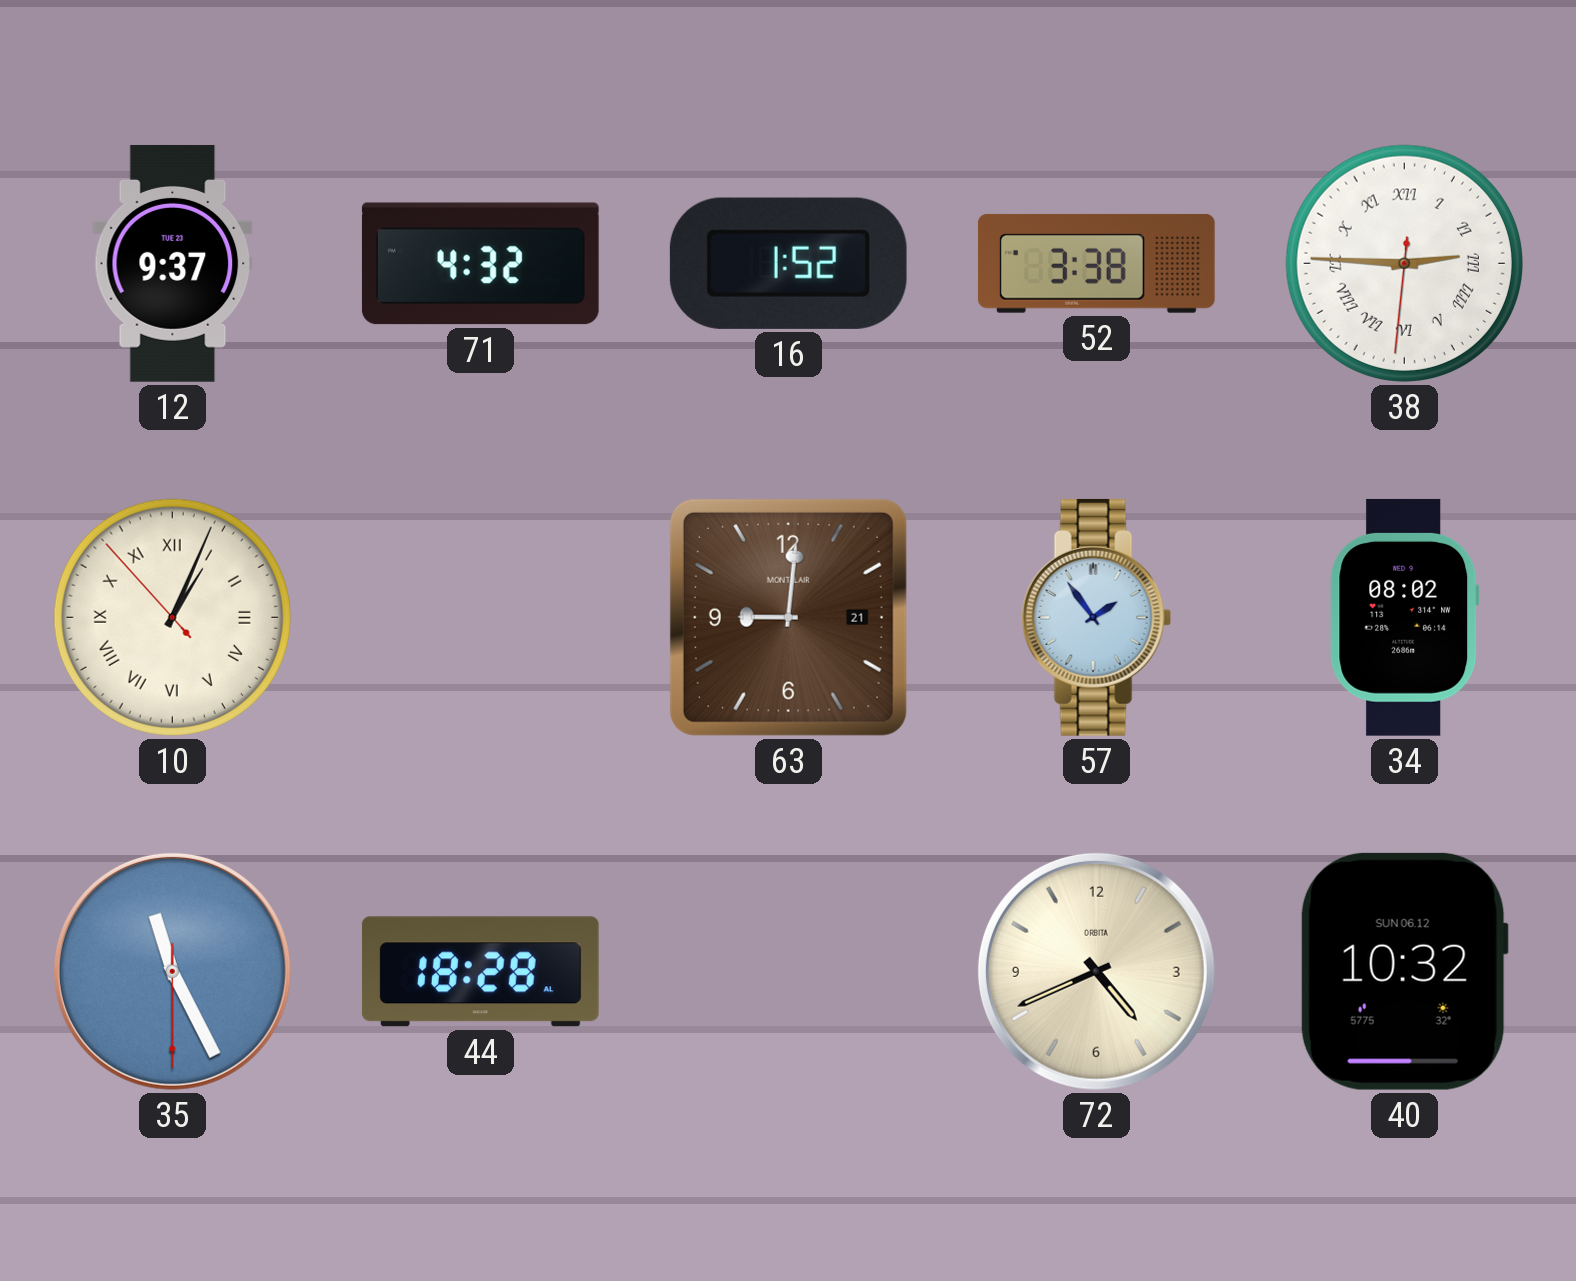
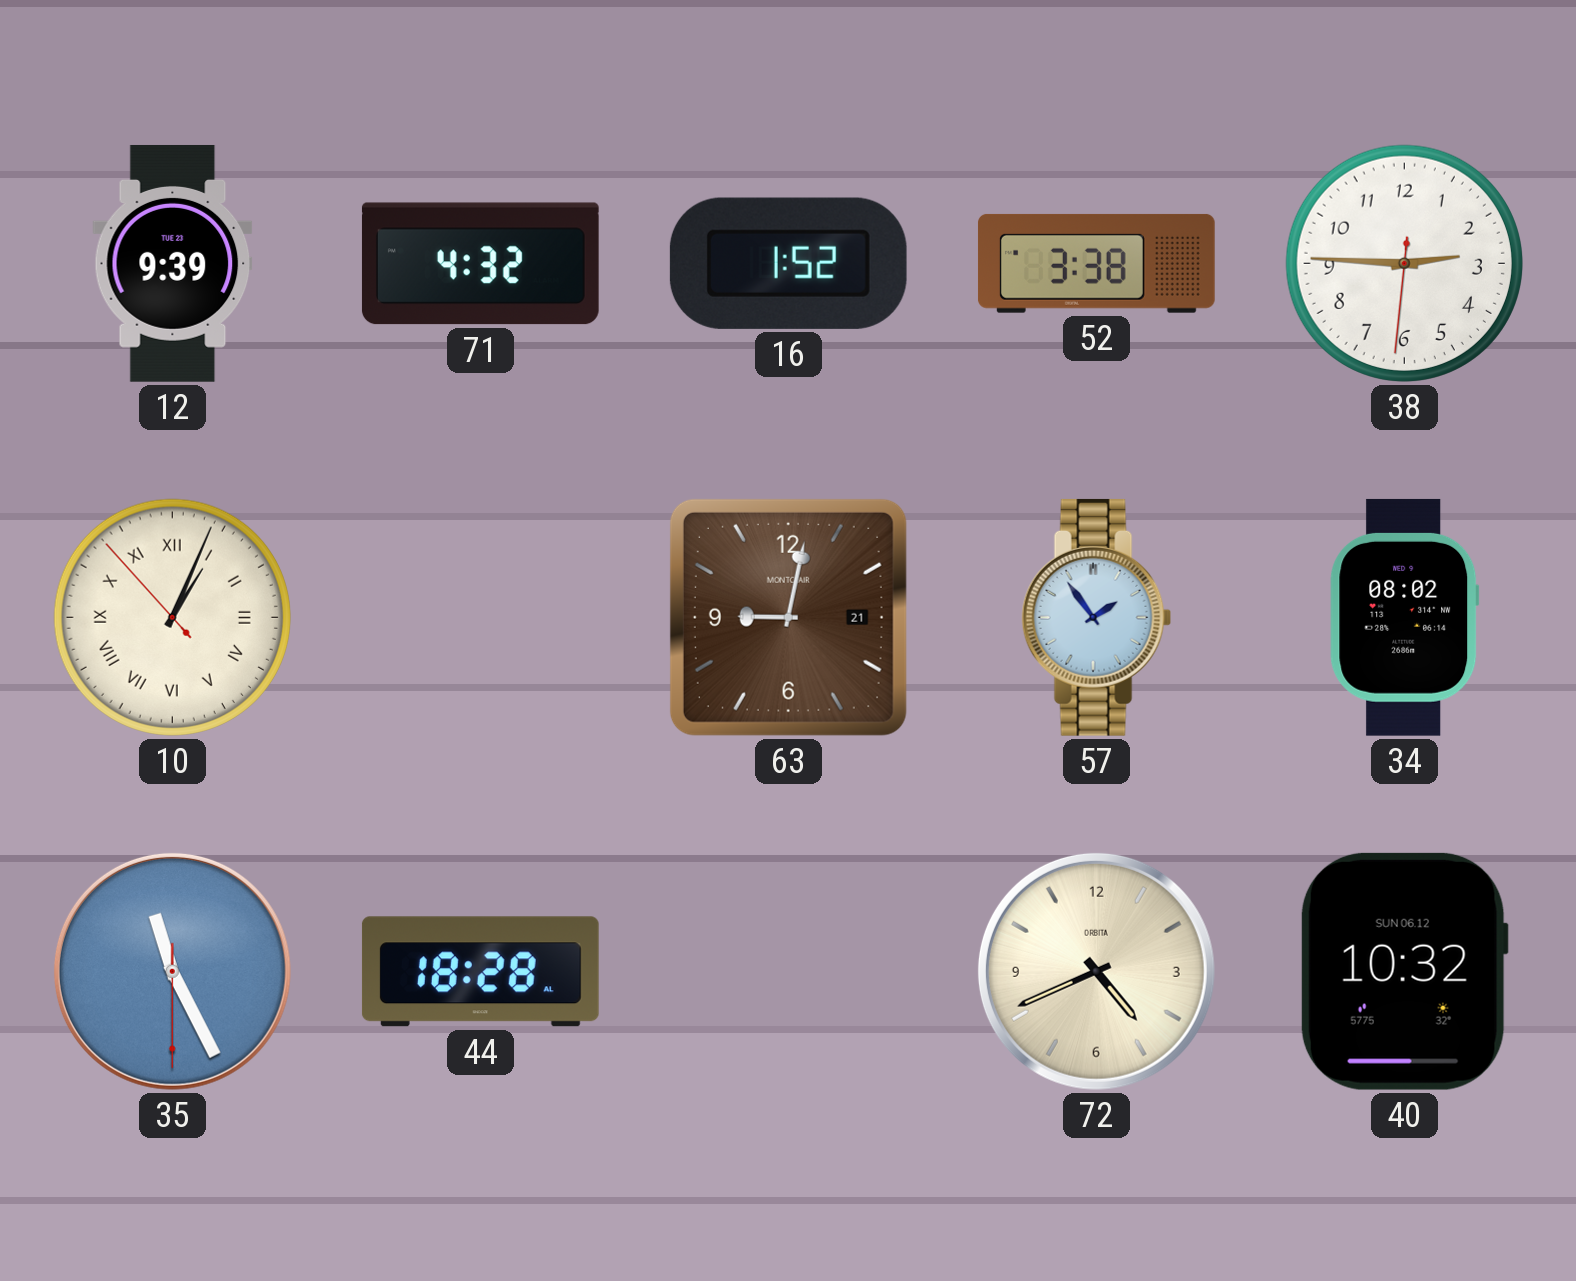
12: 9:37 -> 9:39
38 numerals: Roman -> Arabic
63: 9:01 -> 9:02
